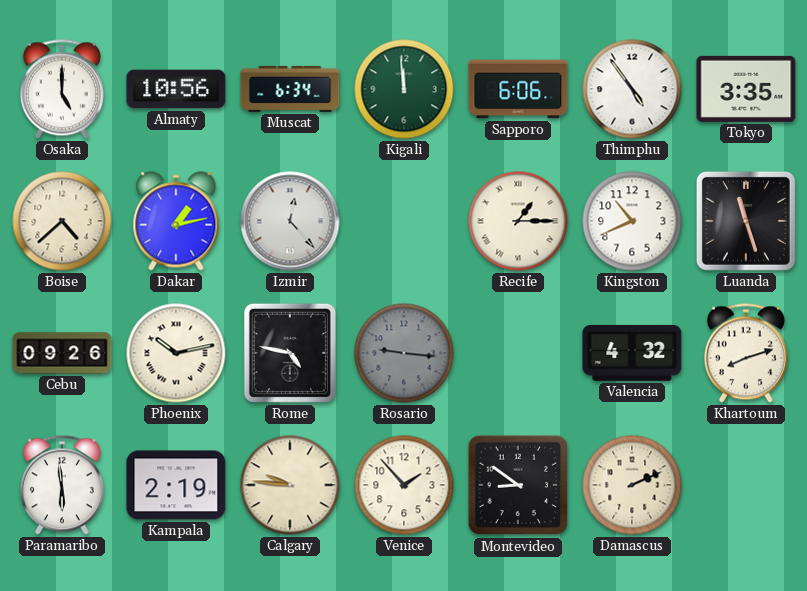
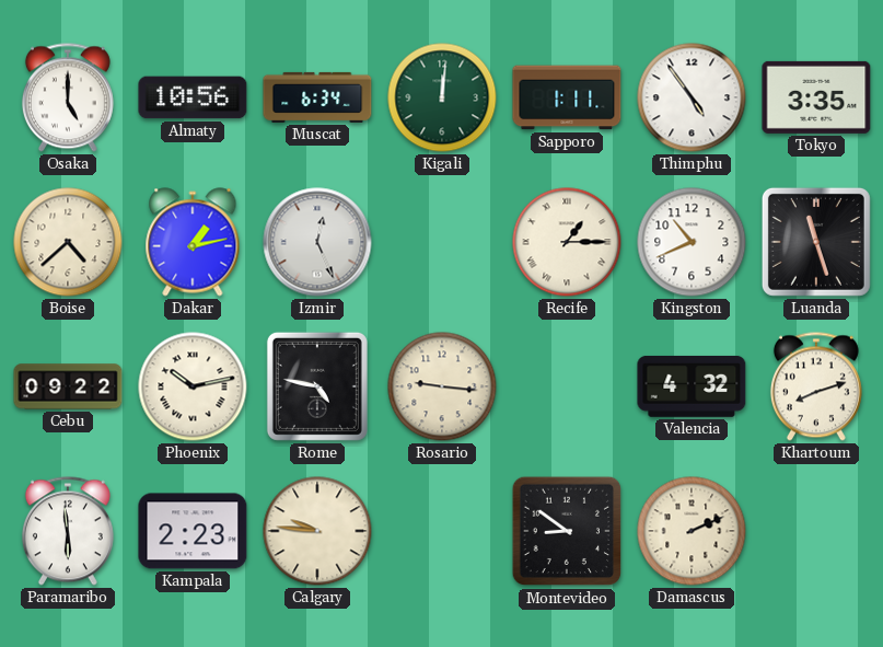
Kigali: 11:59 -> 12:01
Sapporo: 6:06 -> 1:11
Izmir: 12:23 -> 12:26
Cebu: 09:26 -> 09:22
Rosario dial: grey -> cream
Kampala: 2:19 -> 2:23
Venice: 1:53 -> none
